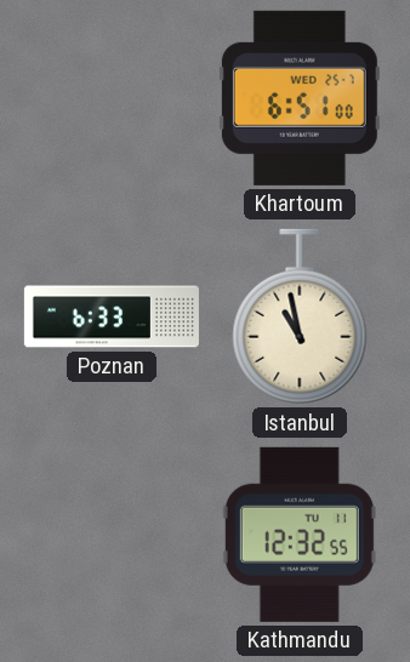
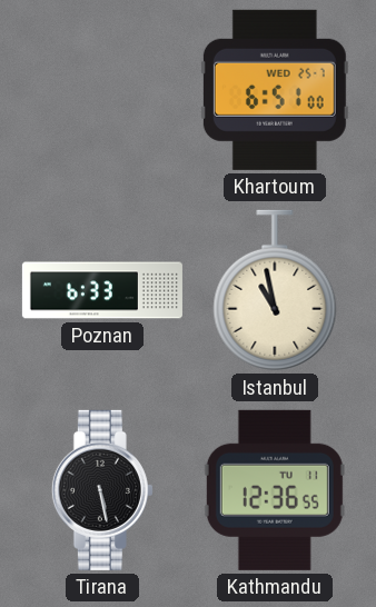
Tirana: none -> 5:28
Kathmandu: 12:32 -> 12:36
